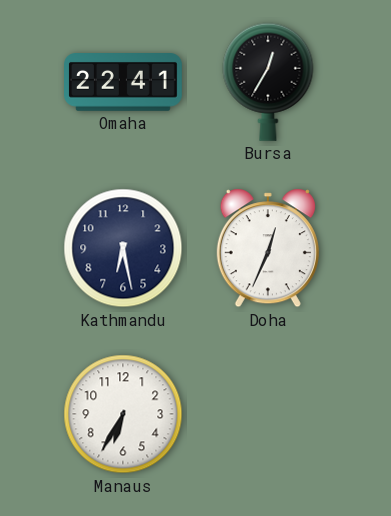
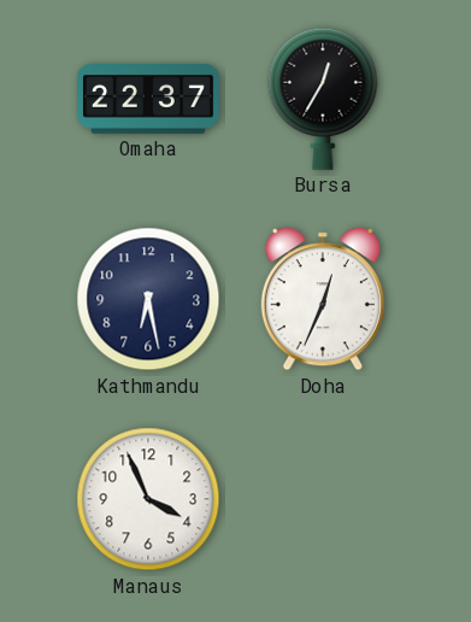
Omaha: 22:41 -> 22:37
Manaus: 6:35 -> 3:56
